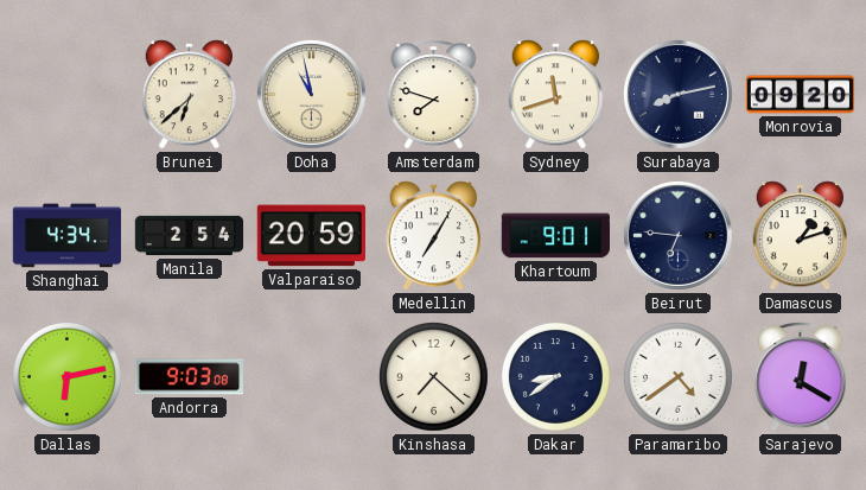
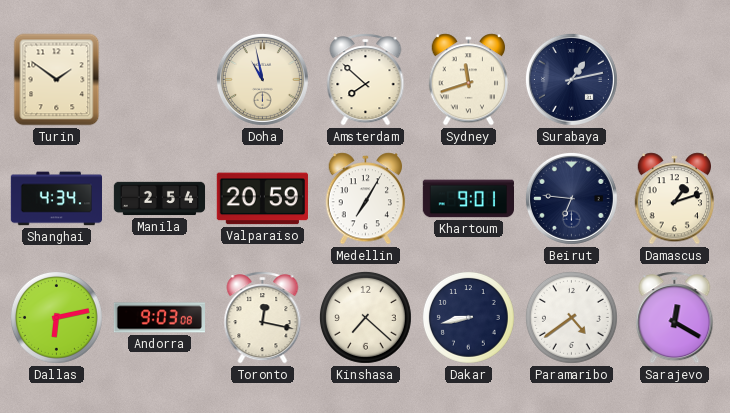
Turin: none -> 1:51
Brunei: 6:38 -> none
Amsterdam: 7:48 -> 7:52
Surabaya: 8:13 -> 1:13
Monrovia: 09:20 -> none
Toronto: none -> 12:17
Dakar: 8:39 -> 8:43
